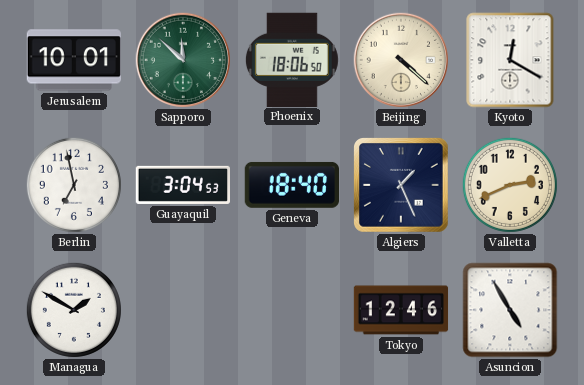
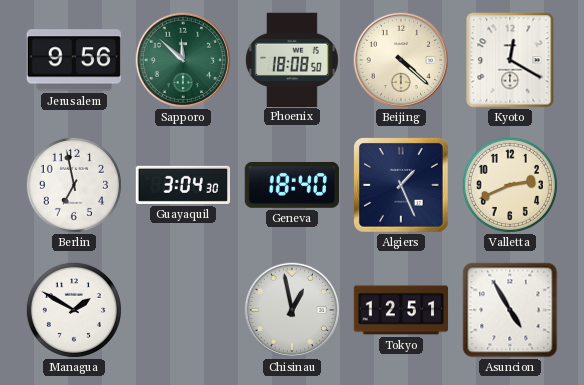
Jerusalem: 10:01 -> 9:56
Phoenix: 18:06 -> 18:08
Guayaquil: 3:04:53 -> 3:04:30
Chisinau: none -> 12:58
Tokyo: 12:46 -> 12:51
